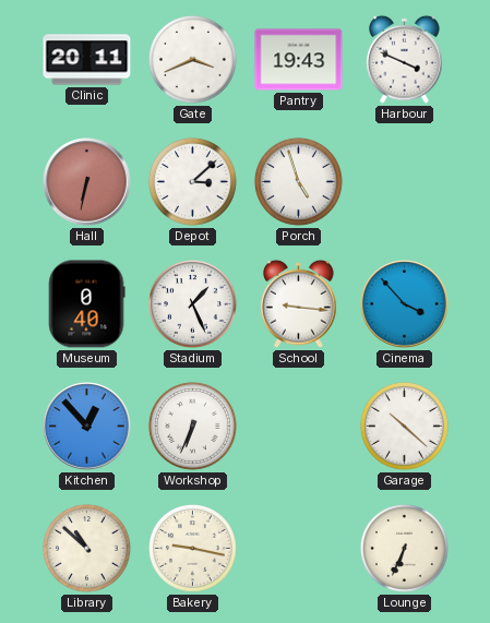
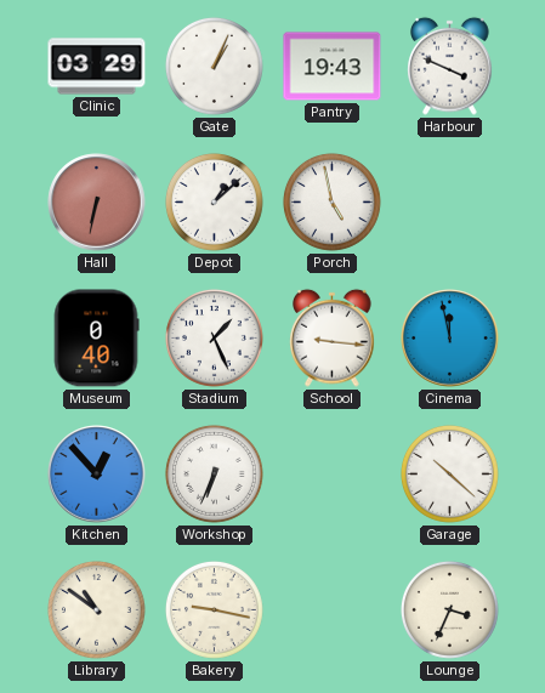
Clinic: 20:11 -> 03:29
Gate: 3:41 -> 1:04
Depot: 3:08 -> 1:08
Porch: 4:57 -> 4:58
Cinema: 3:53 -> 11:58
Library: 10:52 -> 10:51
Lounge: 6:34 -> 3:34
